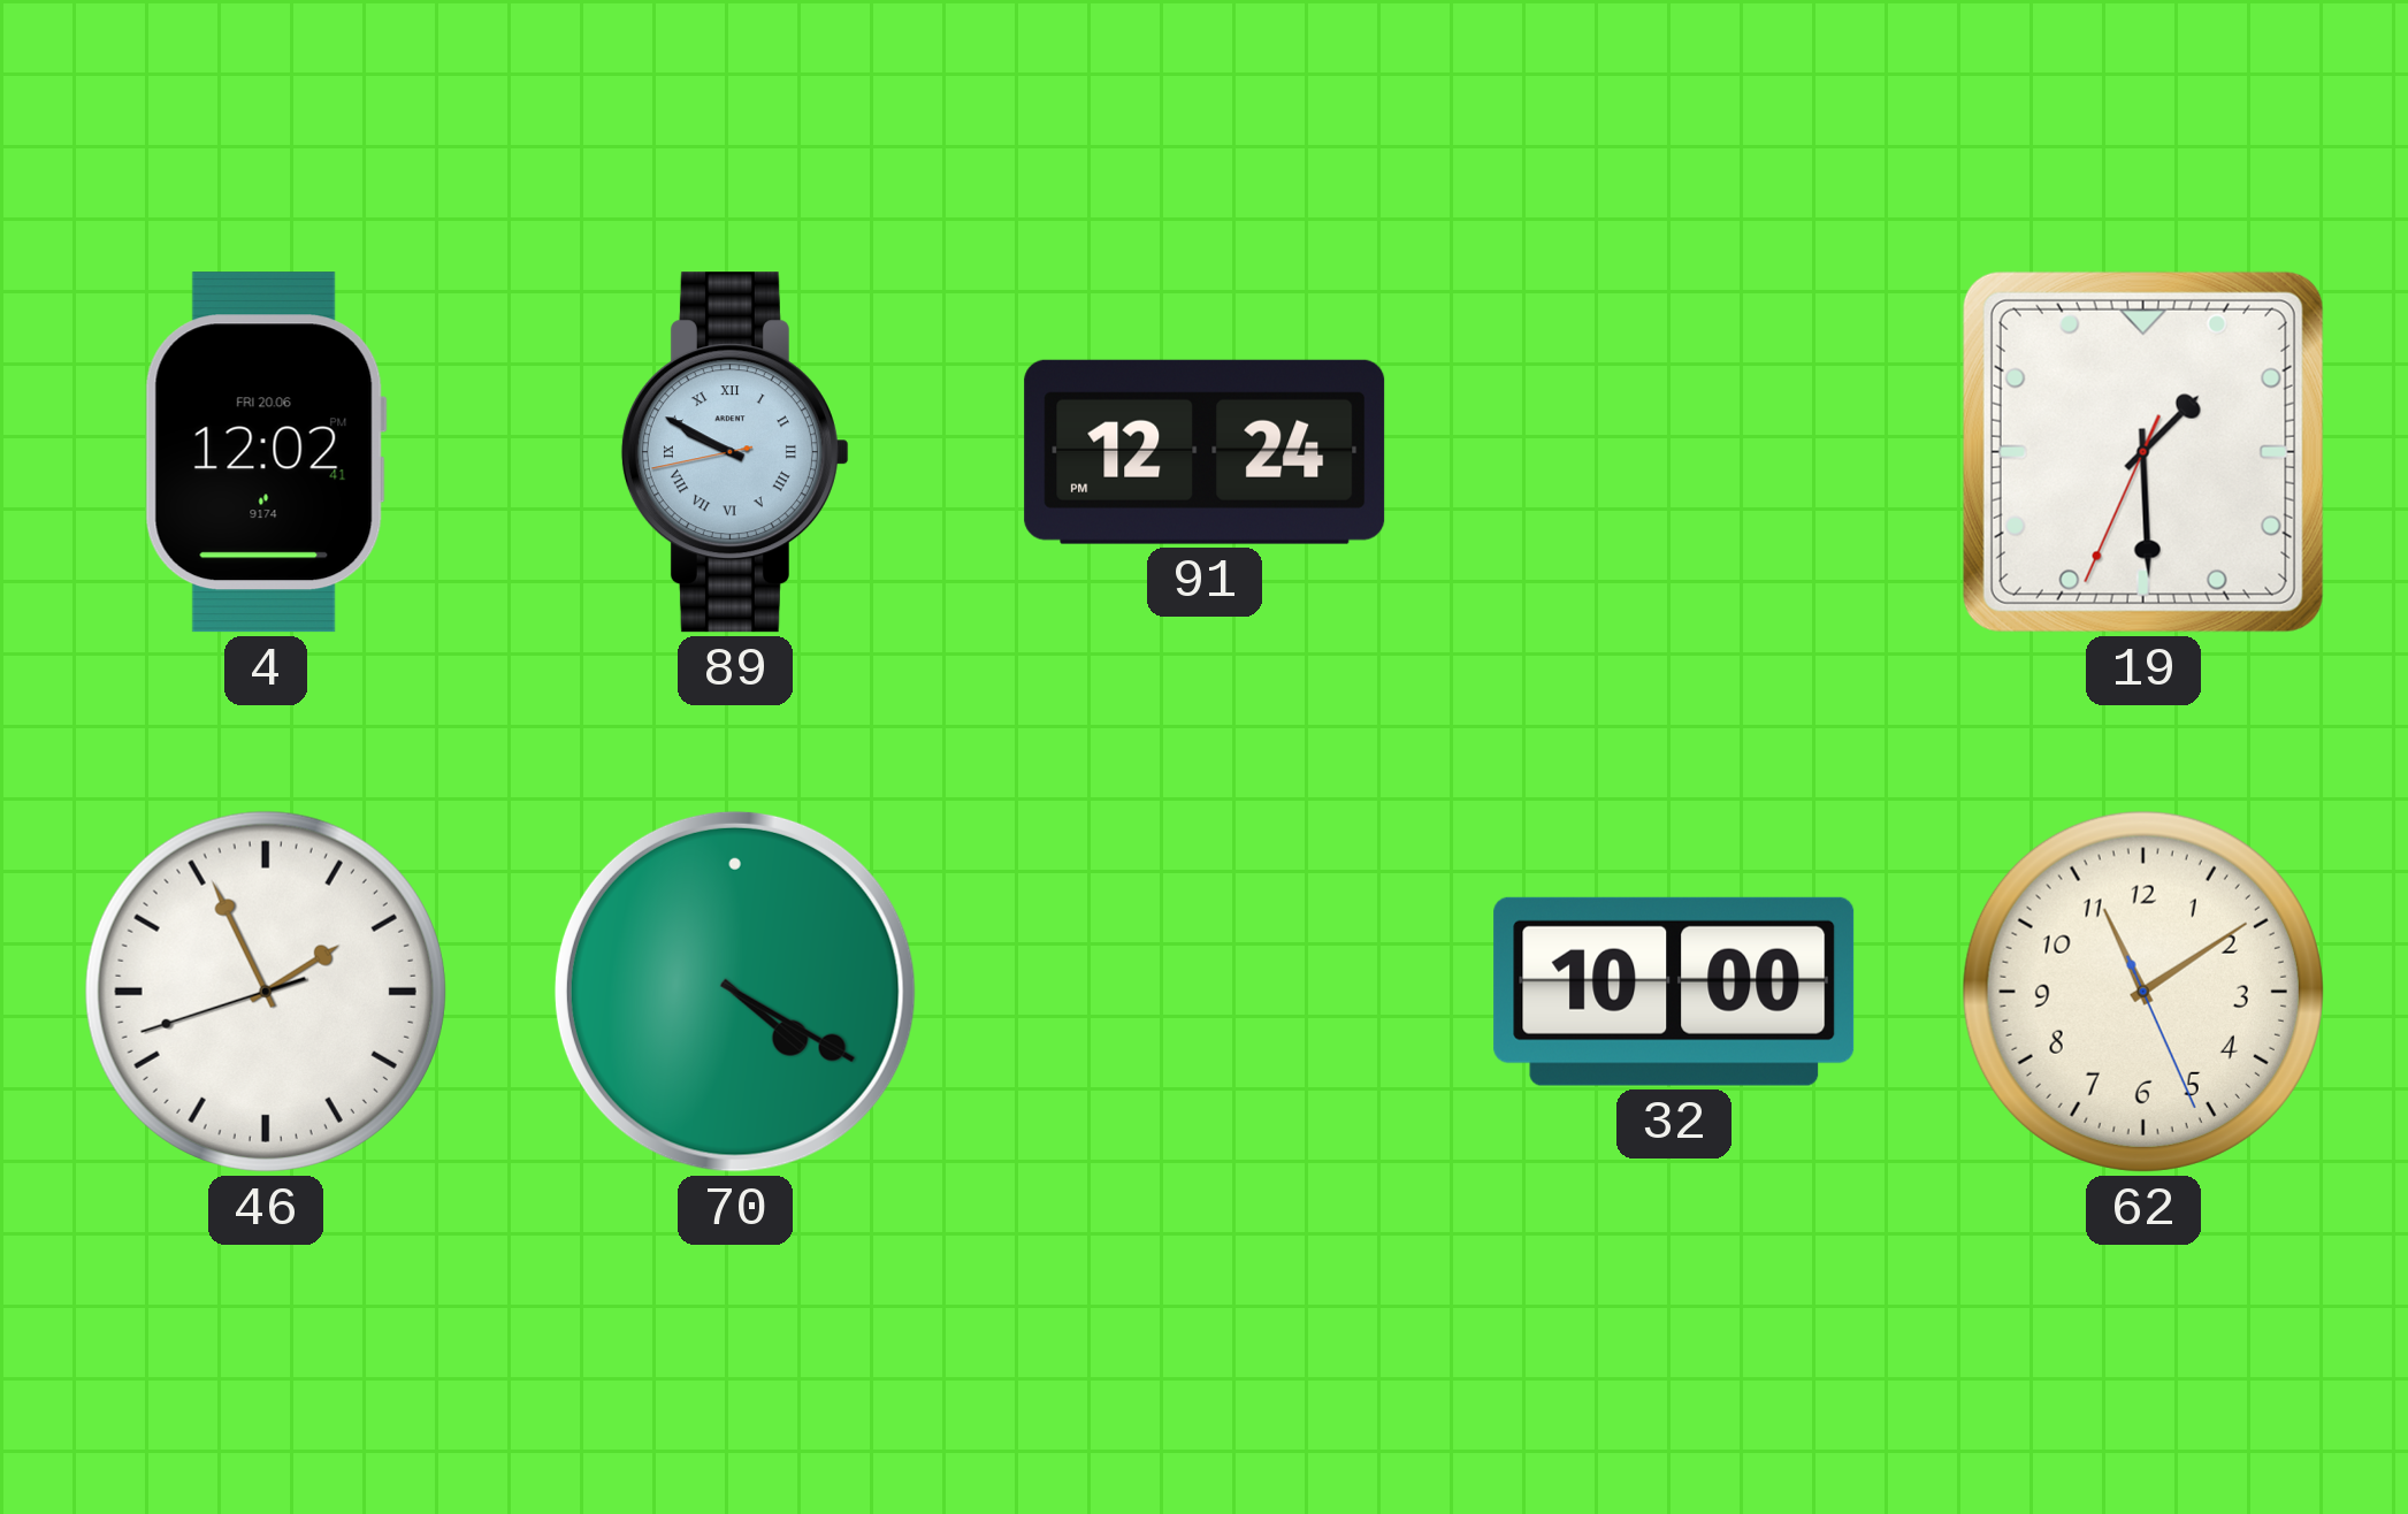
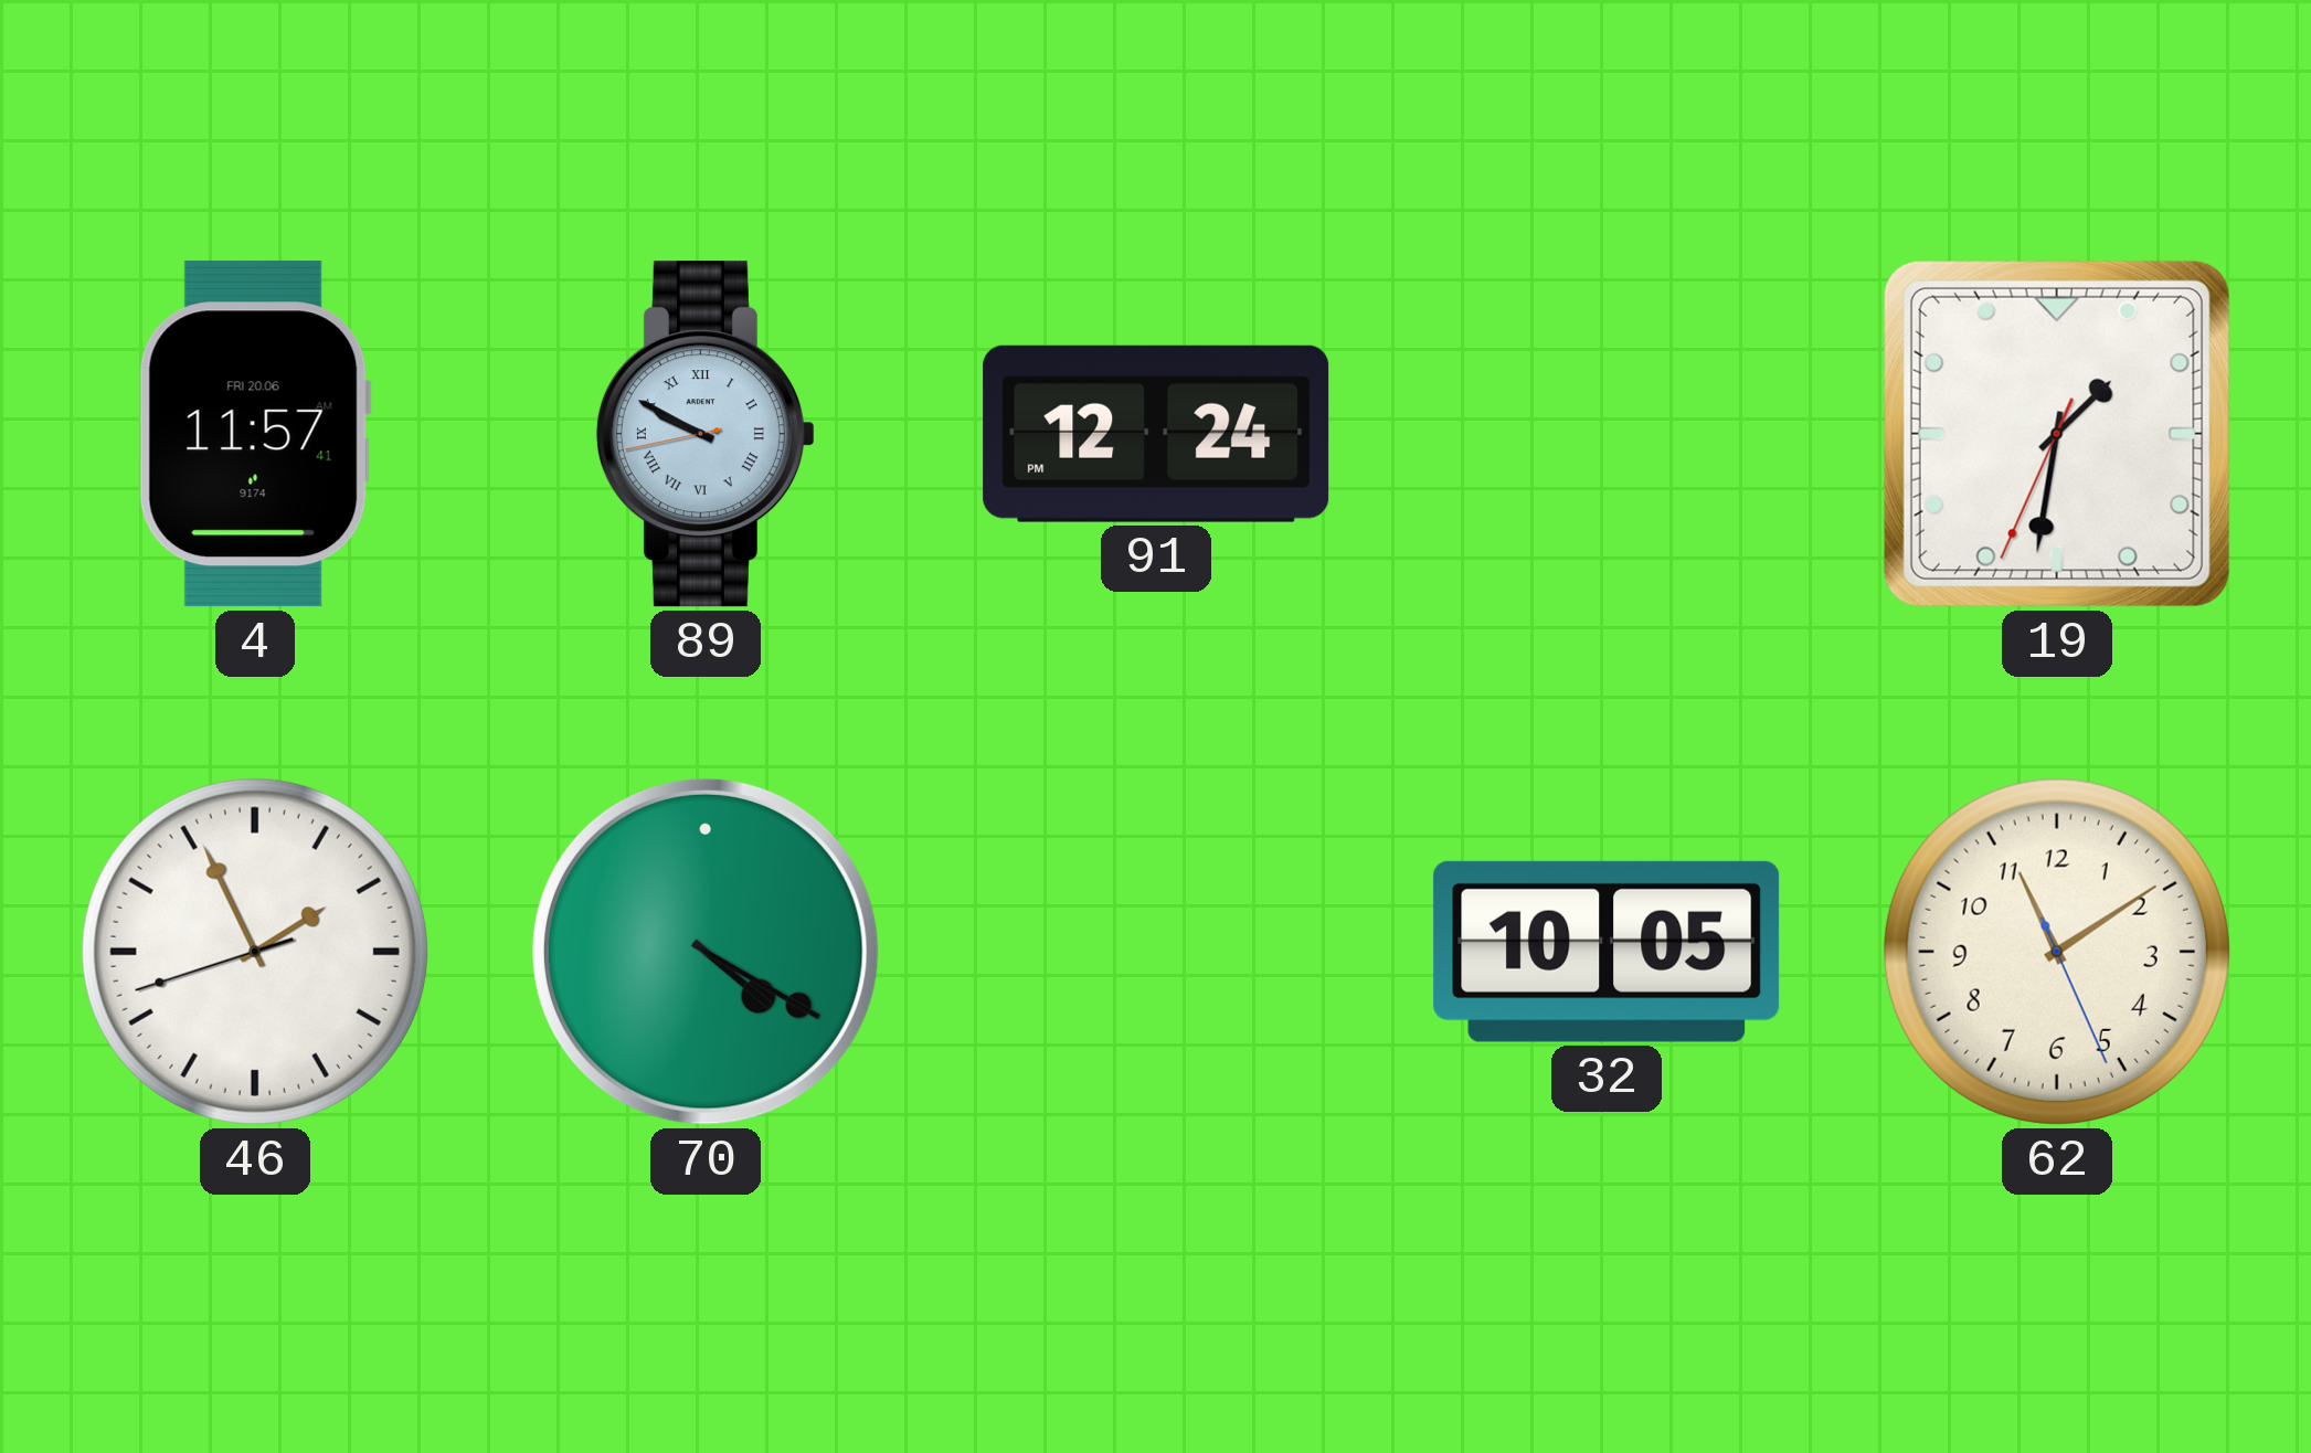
4: 12:02 -> 11:57
19: 1:29 -> 1:31
32: 10:00 -> 10:05
